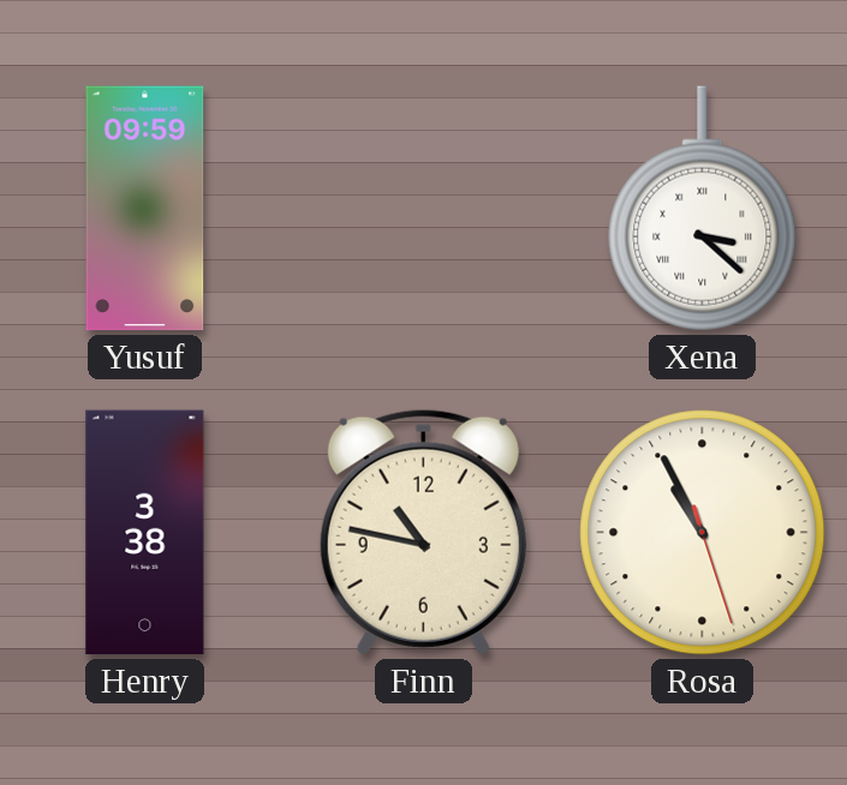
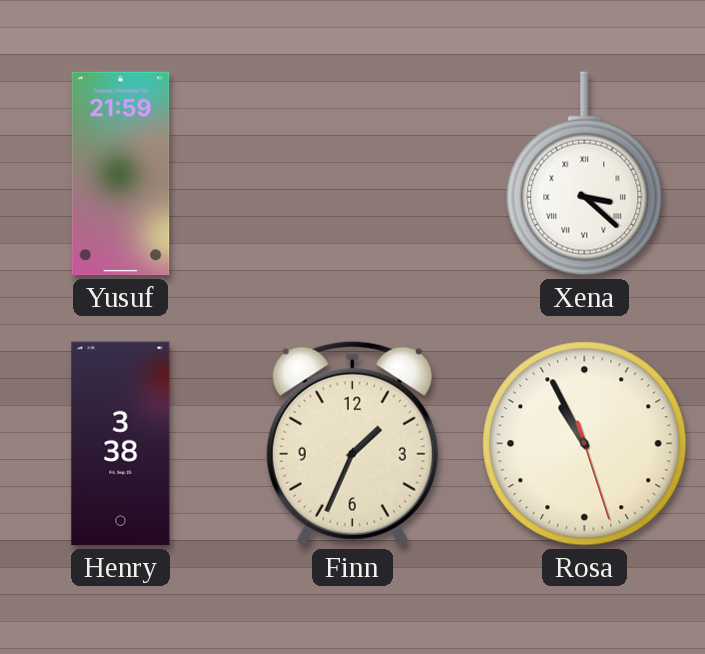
Yusuf: 09:59 -> 21:59
Finn: 10:47 -> 1:34
